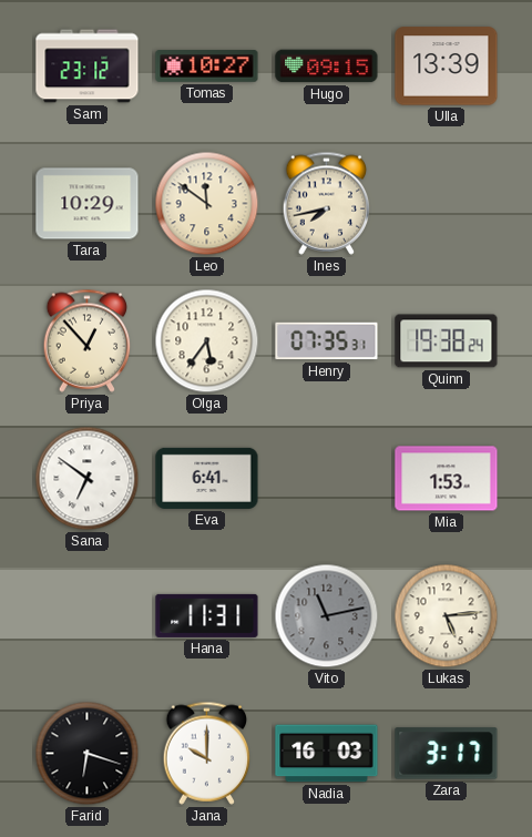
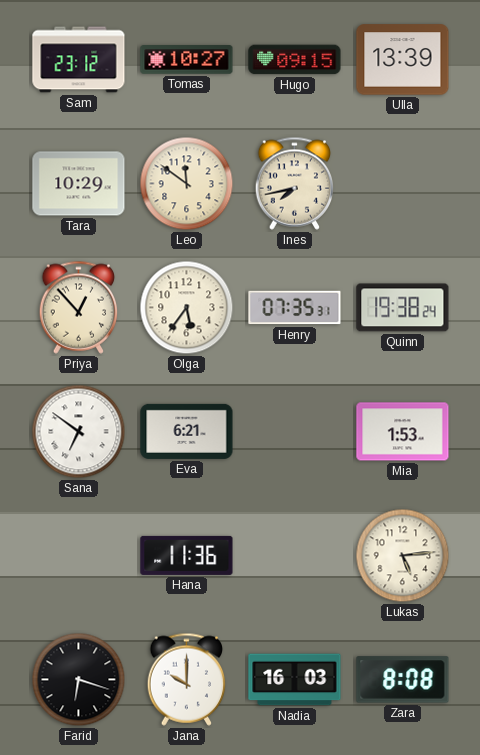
Eva: 6:41 -> 6:21
Hana: 11:31 -> 11:36
Vito: 11:13 -> none
Zara: 3:17 -> 8:08
